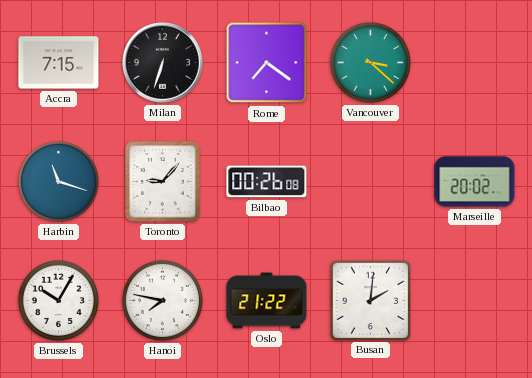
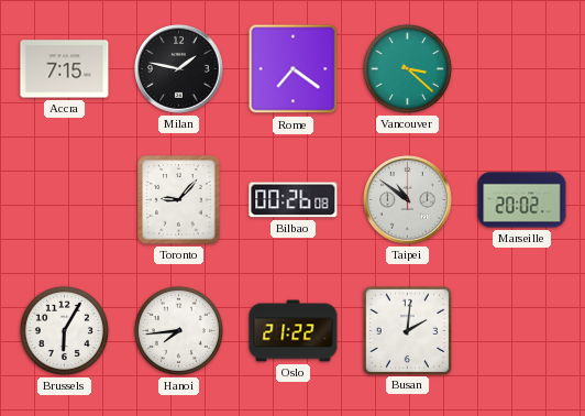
Milan: 6:33 -> 1:47
Harbin: 11:18 -> none
Taipei: none -> 10:51
Brussels: 10:05 -> 6:05
Hanoi: 7:47 -> 7:44
